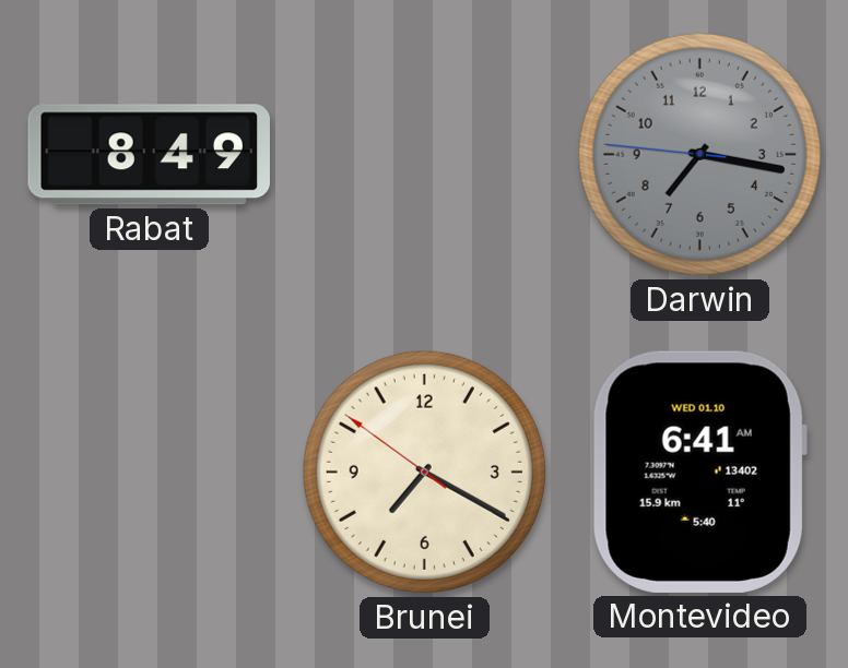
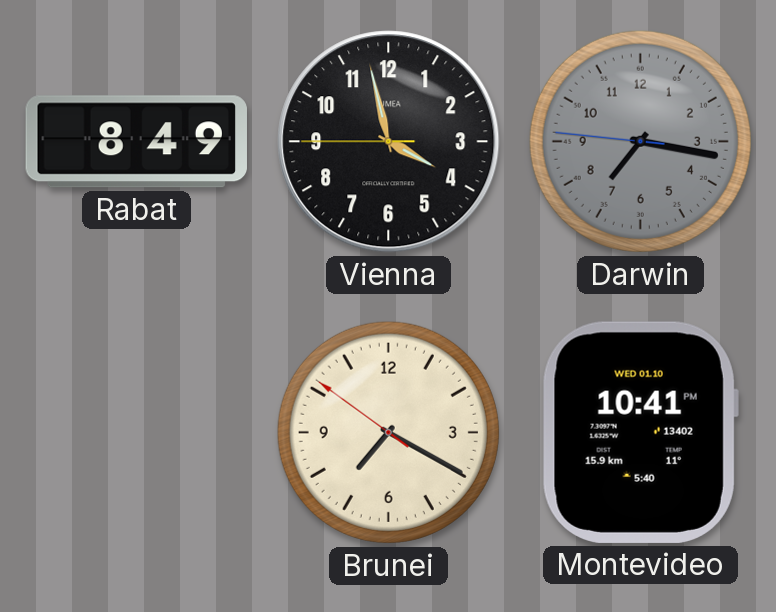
Vienna: none -> 3:57
Montevideo: 6:41 -> 10:41
